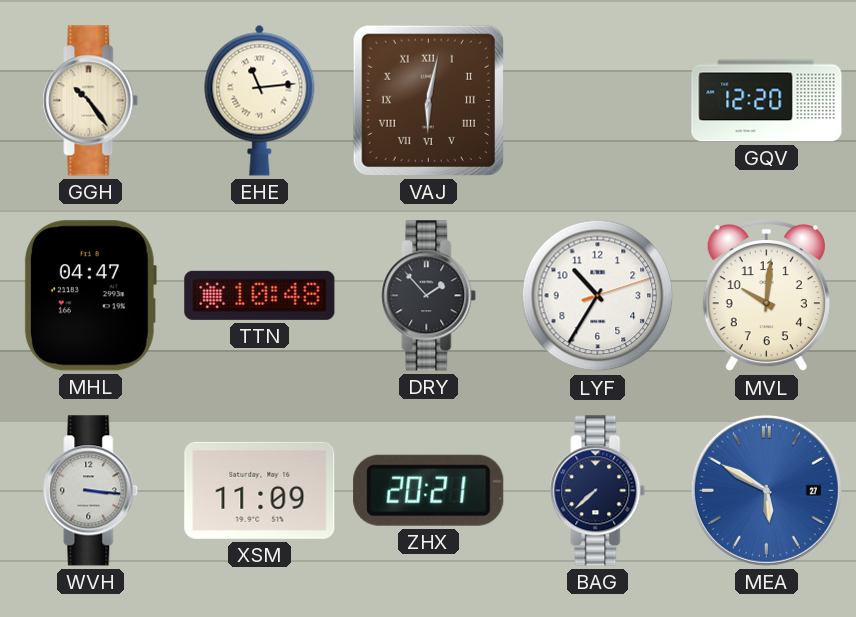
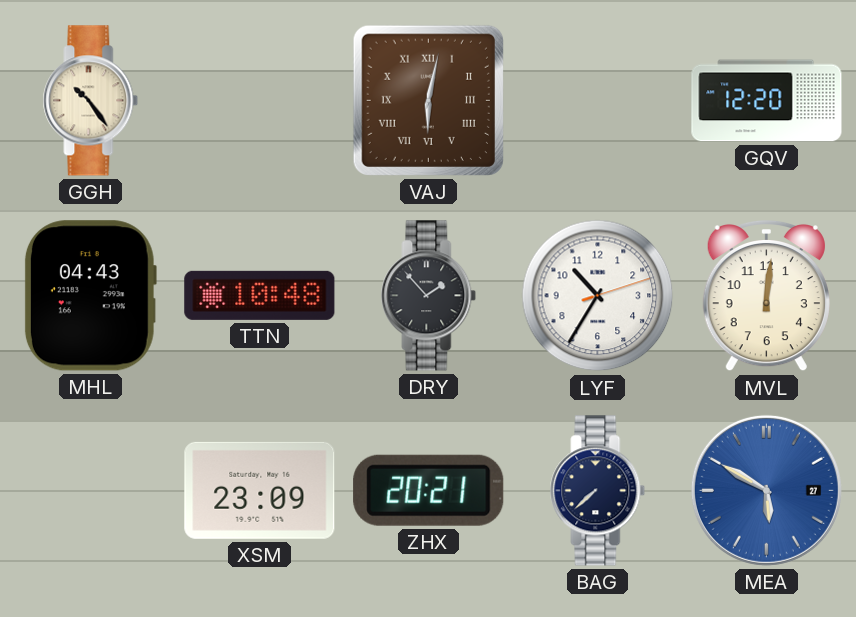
EHE: 11:14 -> none
MHL: 04:47 -> 04:43
MVL: 10:01 -> 12:01
WVH: 3:16 -> none
XSM: 11:09 -> 23:09
